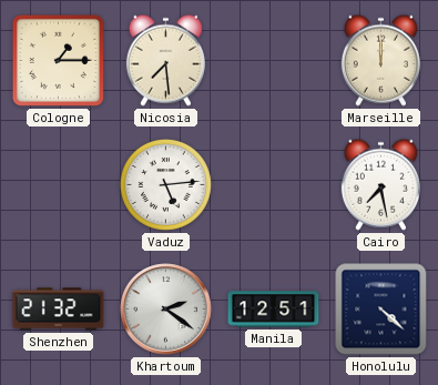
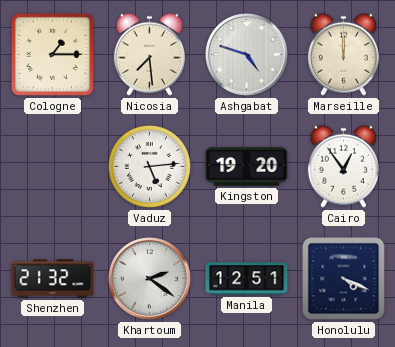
Ashgabat: none -> 4:48
Kingston: none -> 19:20
Cairo: 7:28 -> 12:54
Honolulu: 4:22 -> 4:19
